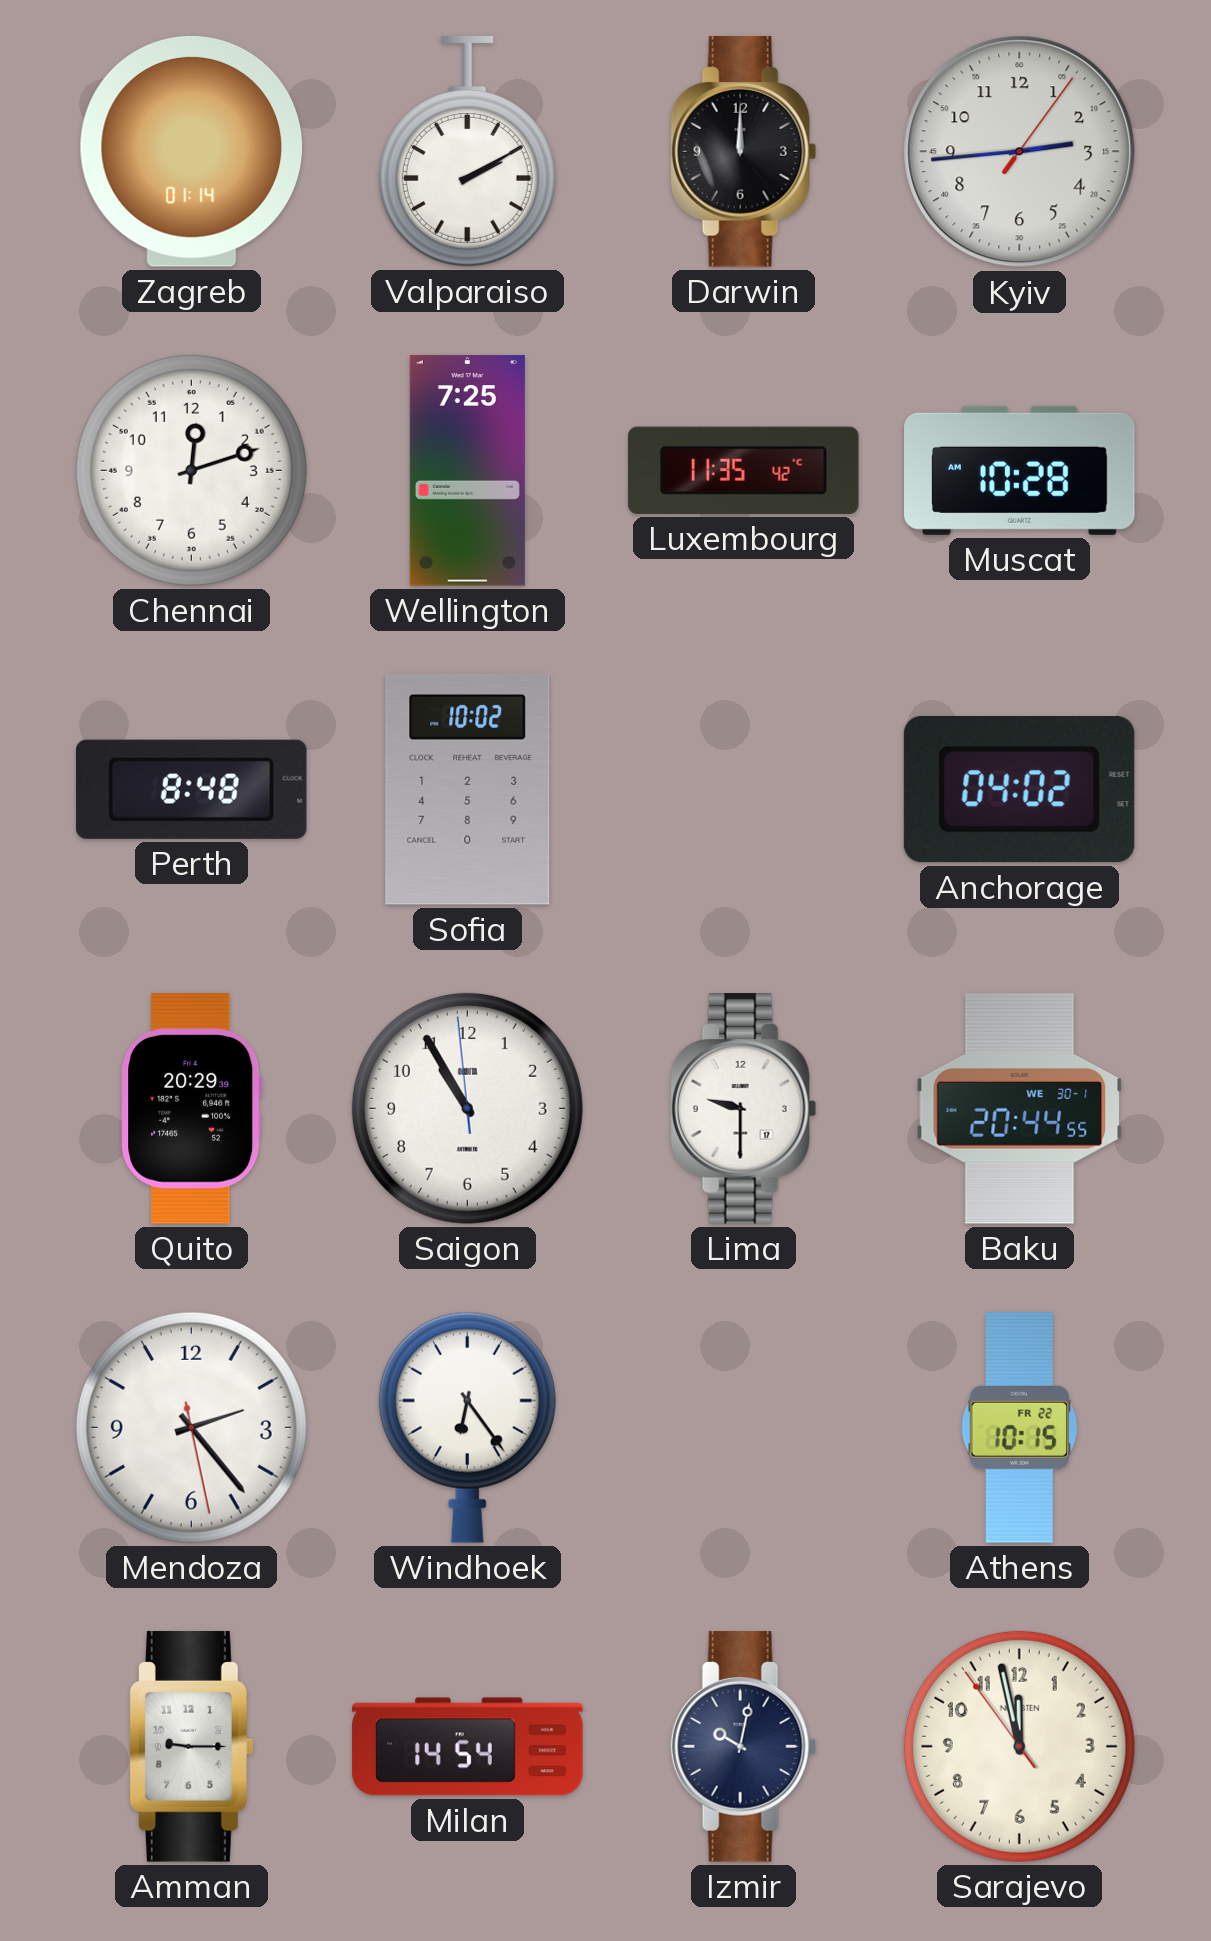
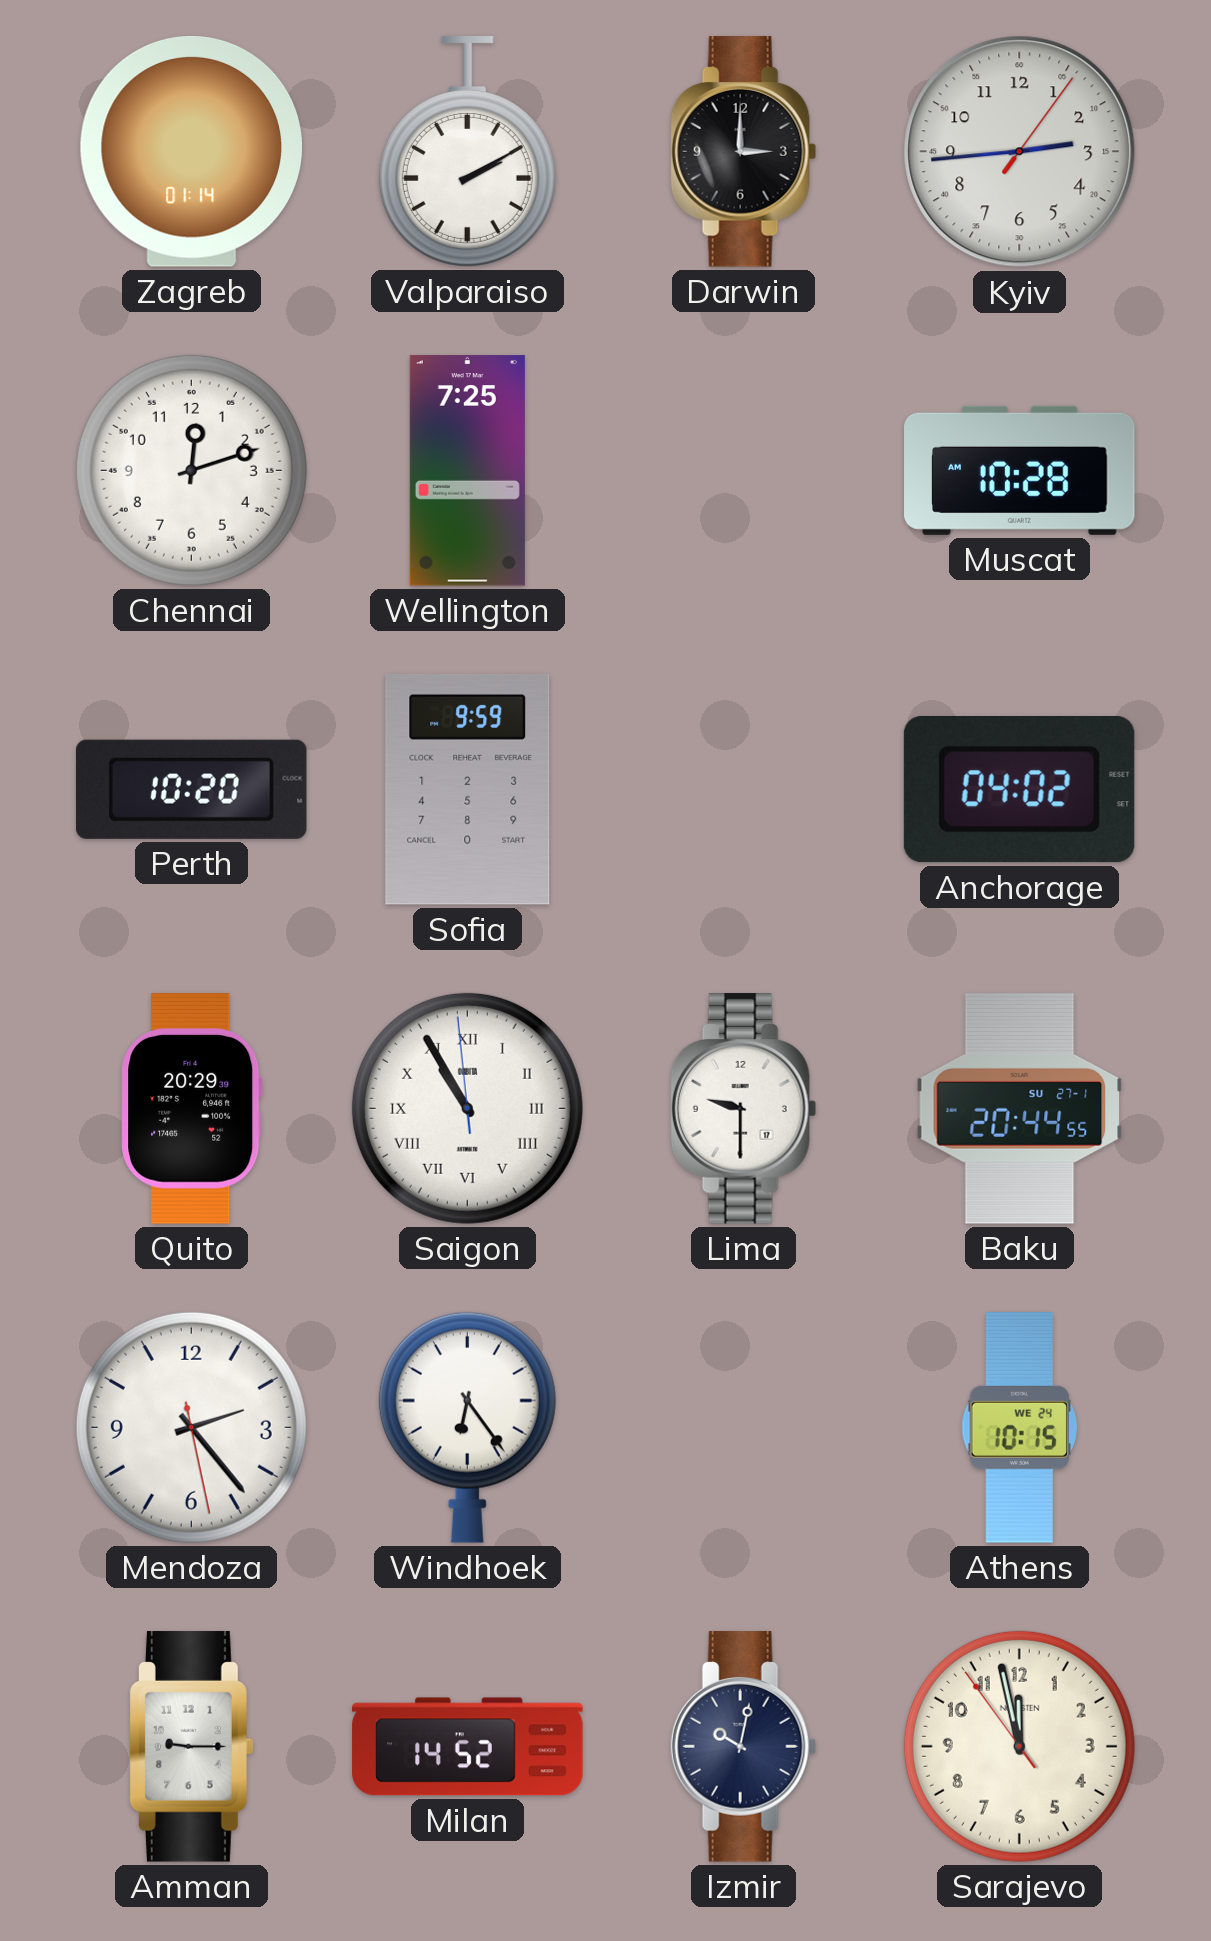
Darwin: 12:00 -> 3:00
Luxembourg: 11:35 -> none
Perth: 8:48 -> 10:20
Sofia: 10:02 -> 9:59
Saigon numerals: Arabic -> Roman
Baku date: WE 30-1 -> SU 27-1
Athens date: FR 22 -> WE 24
Milan: 14:54 -> 14:52
